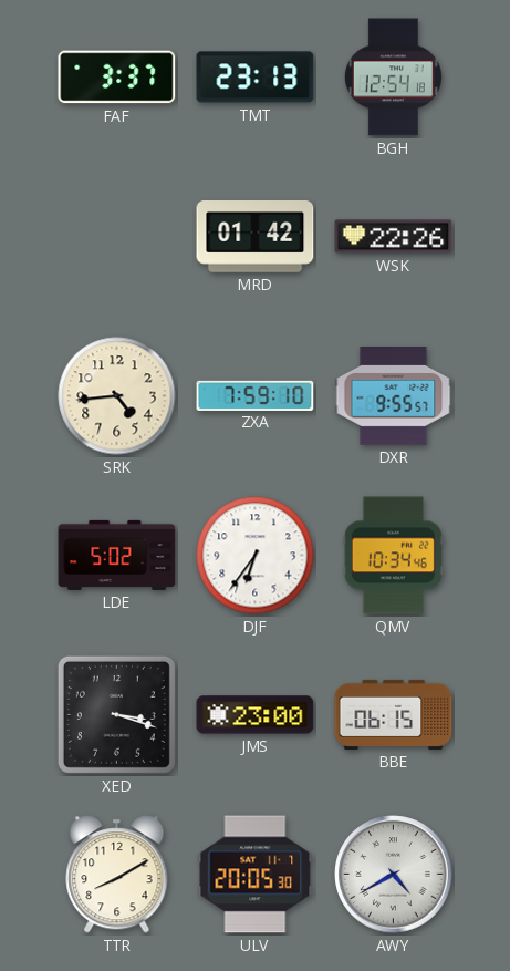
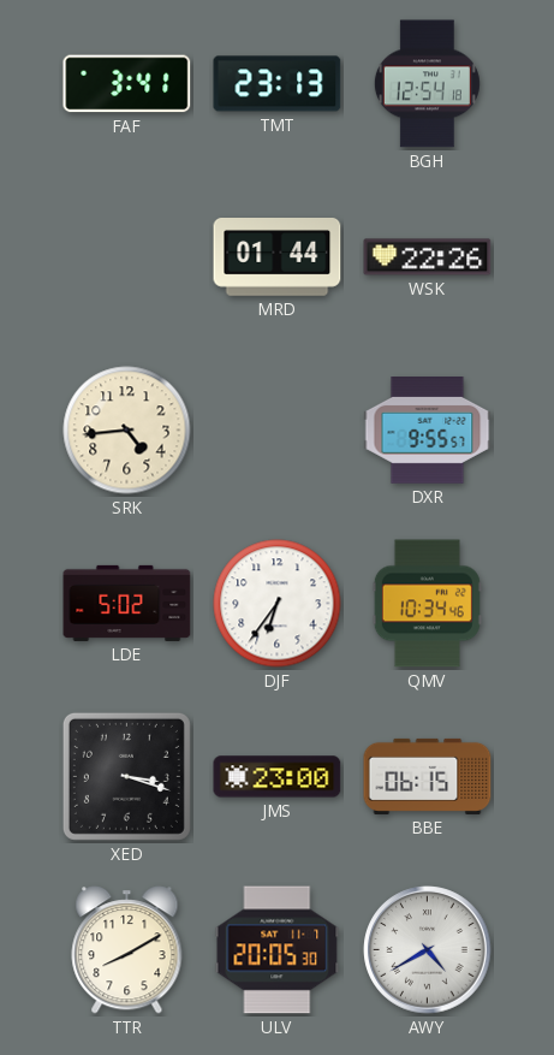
FAF: 3:37 -> 3:41
MRD: 01:42 -> 01:44
ZXA: 7:59 -> none
